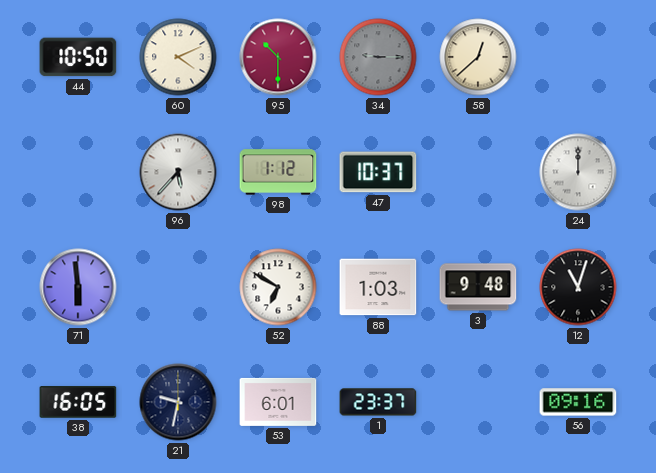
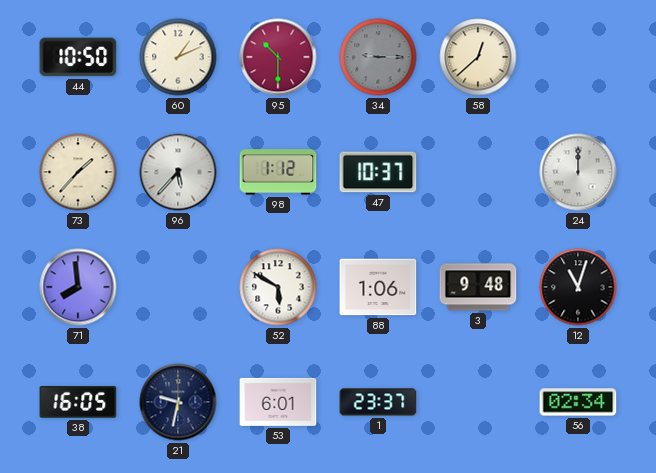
60: 4:11 -> 1:11
73: none -> 1:37
71: 5:59 -> 7:59
52: 6:50 -> 5:50
88: 1:03 -> 1:06
56: 09:16 -> 02:34
